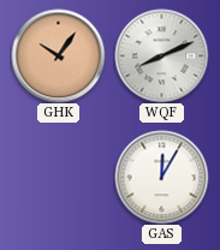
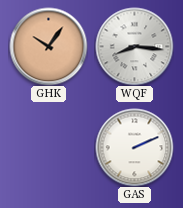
WQF: 8:11 -> 8:16
GAS: 12:05 -> 2:11
